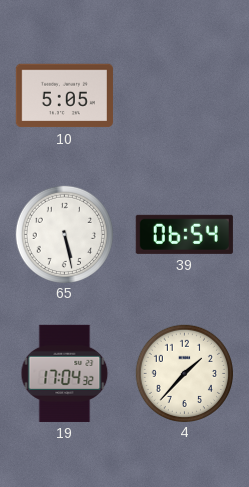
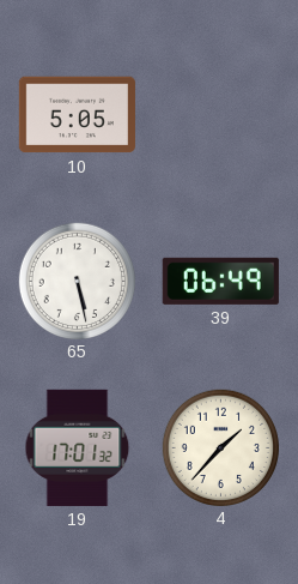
39: 06:54 -> 06:49
19: 17:04 -> 17:01
